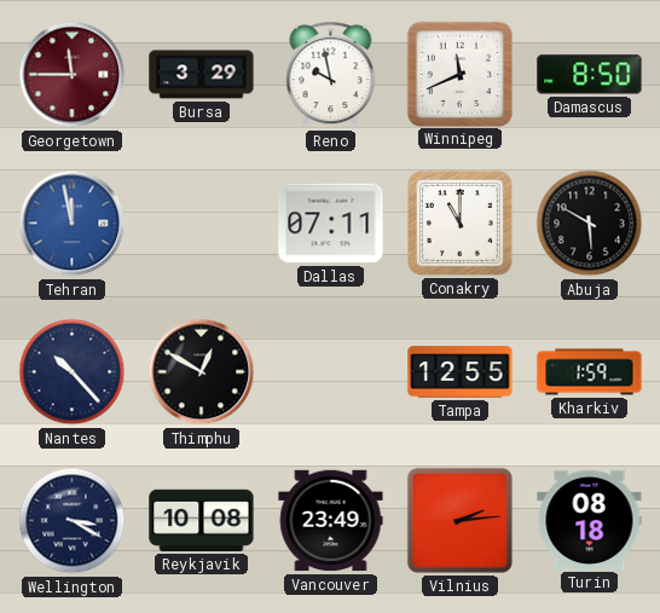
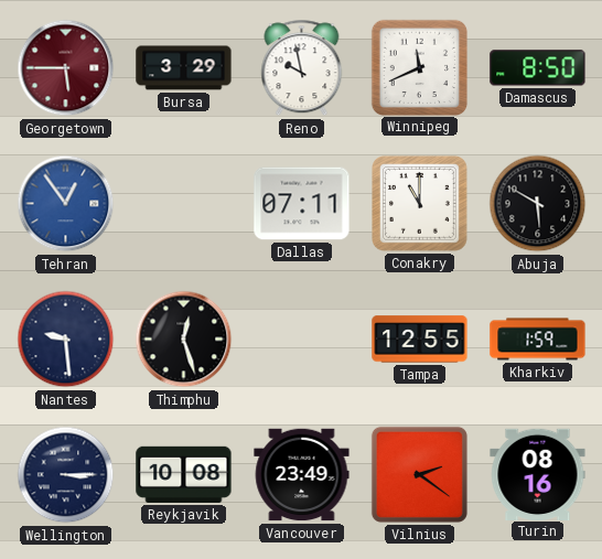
Georgetown: 11:45 -> 5:45
Tehran: 11:58 -> 12:54
Nantes: 10:23 -> 9:29
Thimphu: 12:50 -> 12:27
Wellington: 3:20 -> 3:15
Vilnius: 2:14 -> 2:21
Turin: 08:18 -> 08:16
